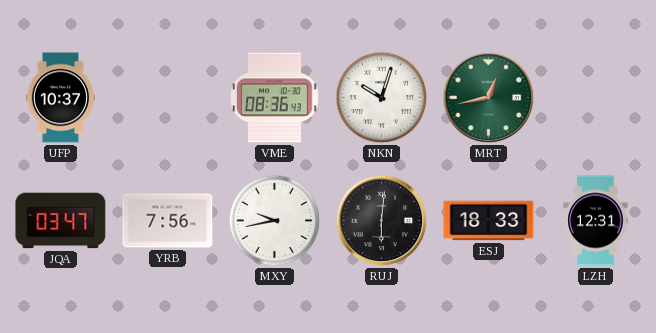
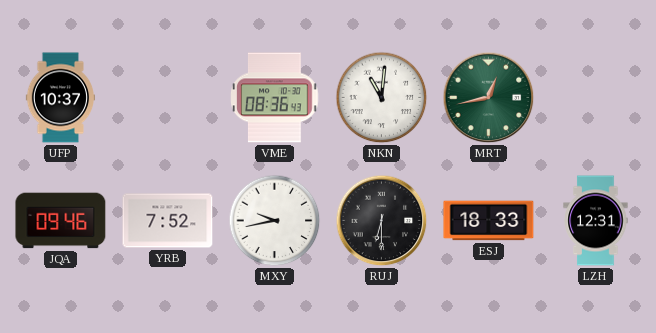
NKN: 10:03 -> 11:01
JQA: 03:47 -> 09:46
YRB: 7:56 -> 7:52
RUJ: 6:01 -> 6:30
